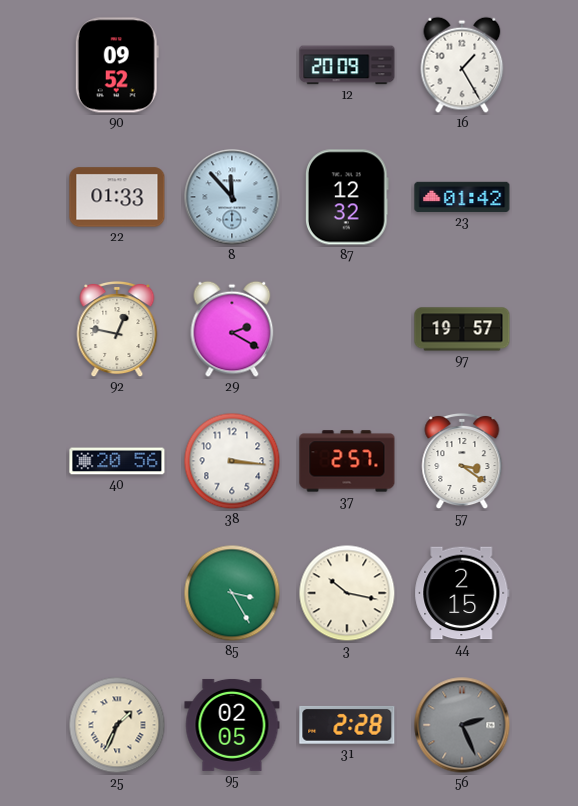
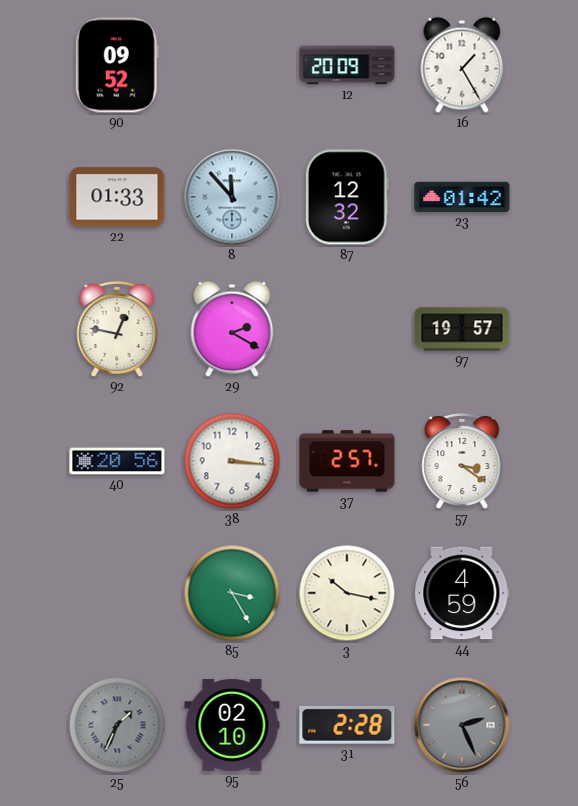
44: 2:15 -> 4:59
25 dial: cream -> grey
95: 02:05 -> 02:10
